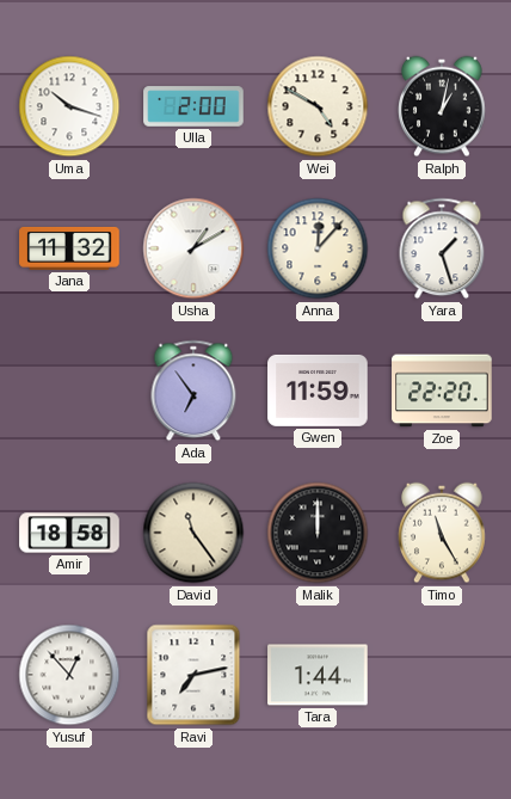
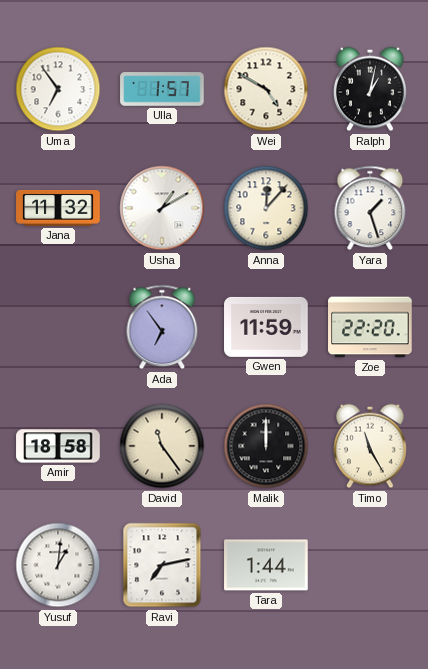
Uma: 10:18 -> 6:54
Ulla: 2:00 -> 1:57
Yusuf: 12:53 -> 1:01
